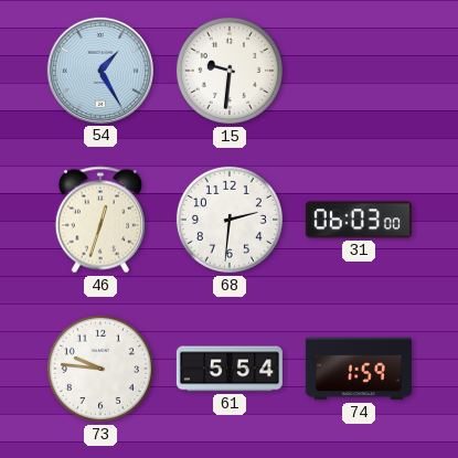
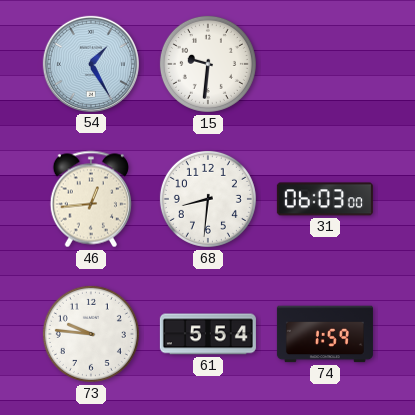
46: 12:33 -> 12:44
68: 2:31 -> 8:31
